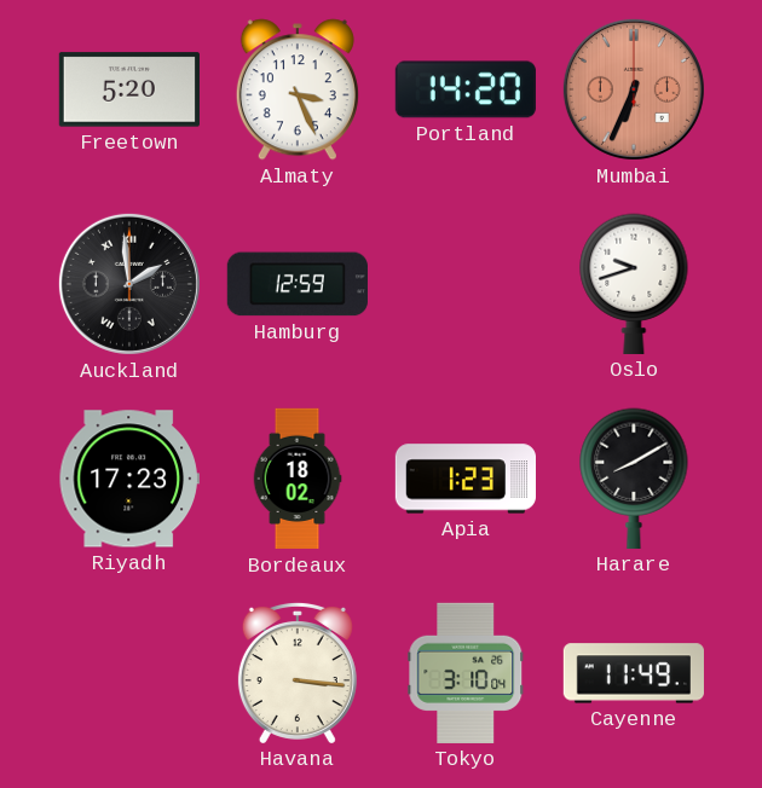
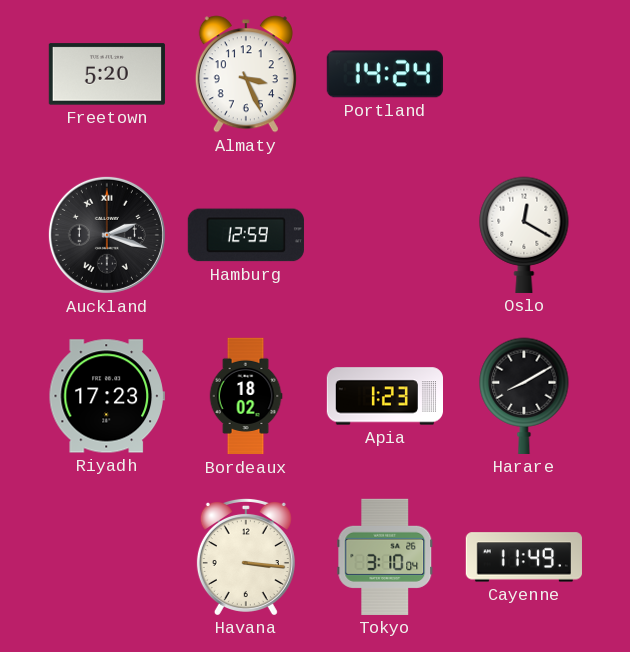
Portland: 14:20 -> 14:24
Mumbai: 6:34 -> none
Auckland: 1:59 -> 2:18
Oslo: 9:42 -> 12:20
